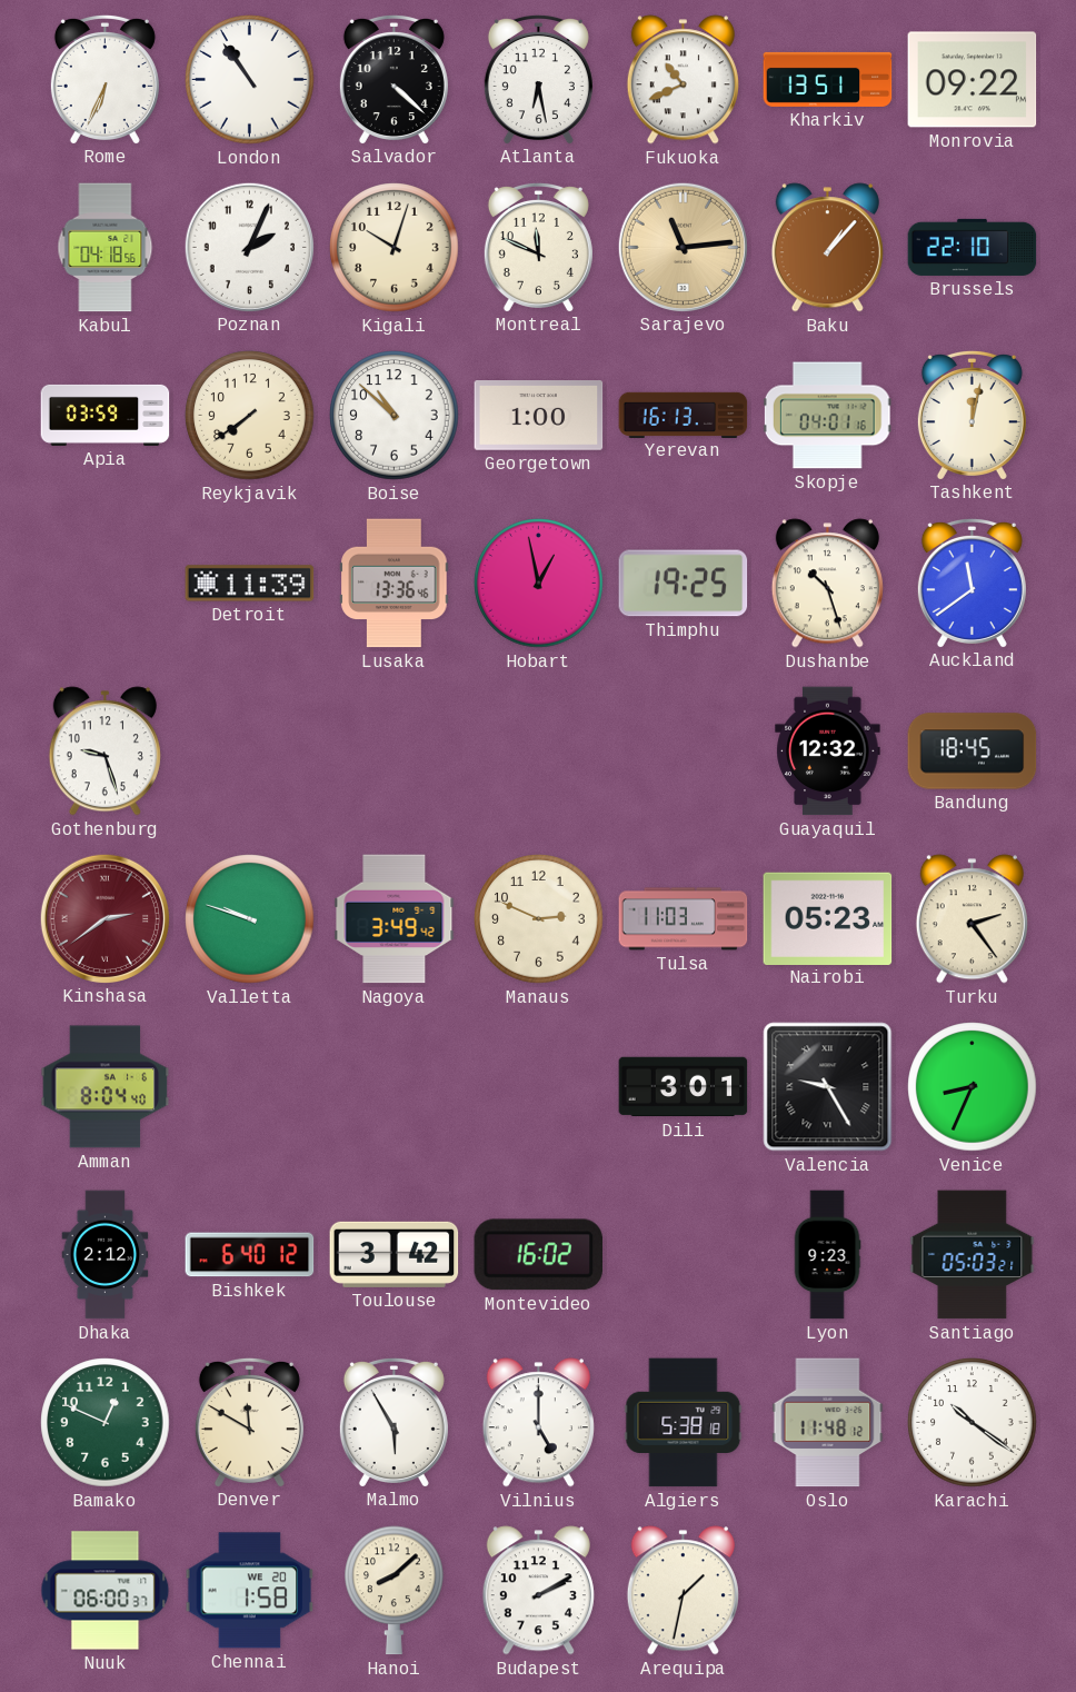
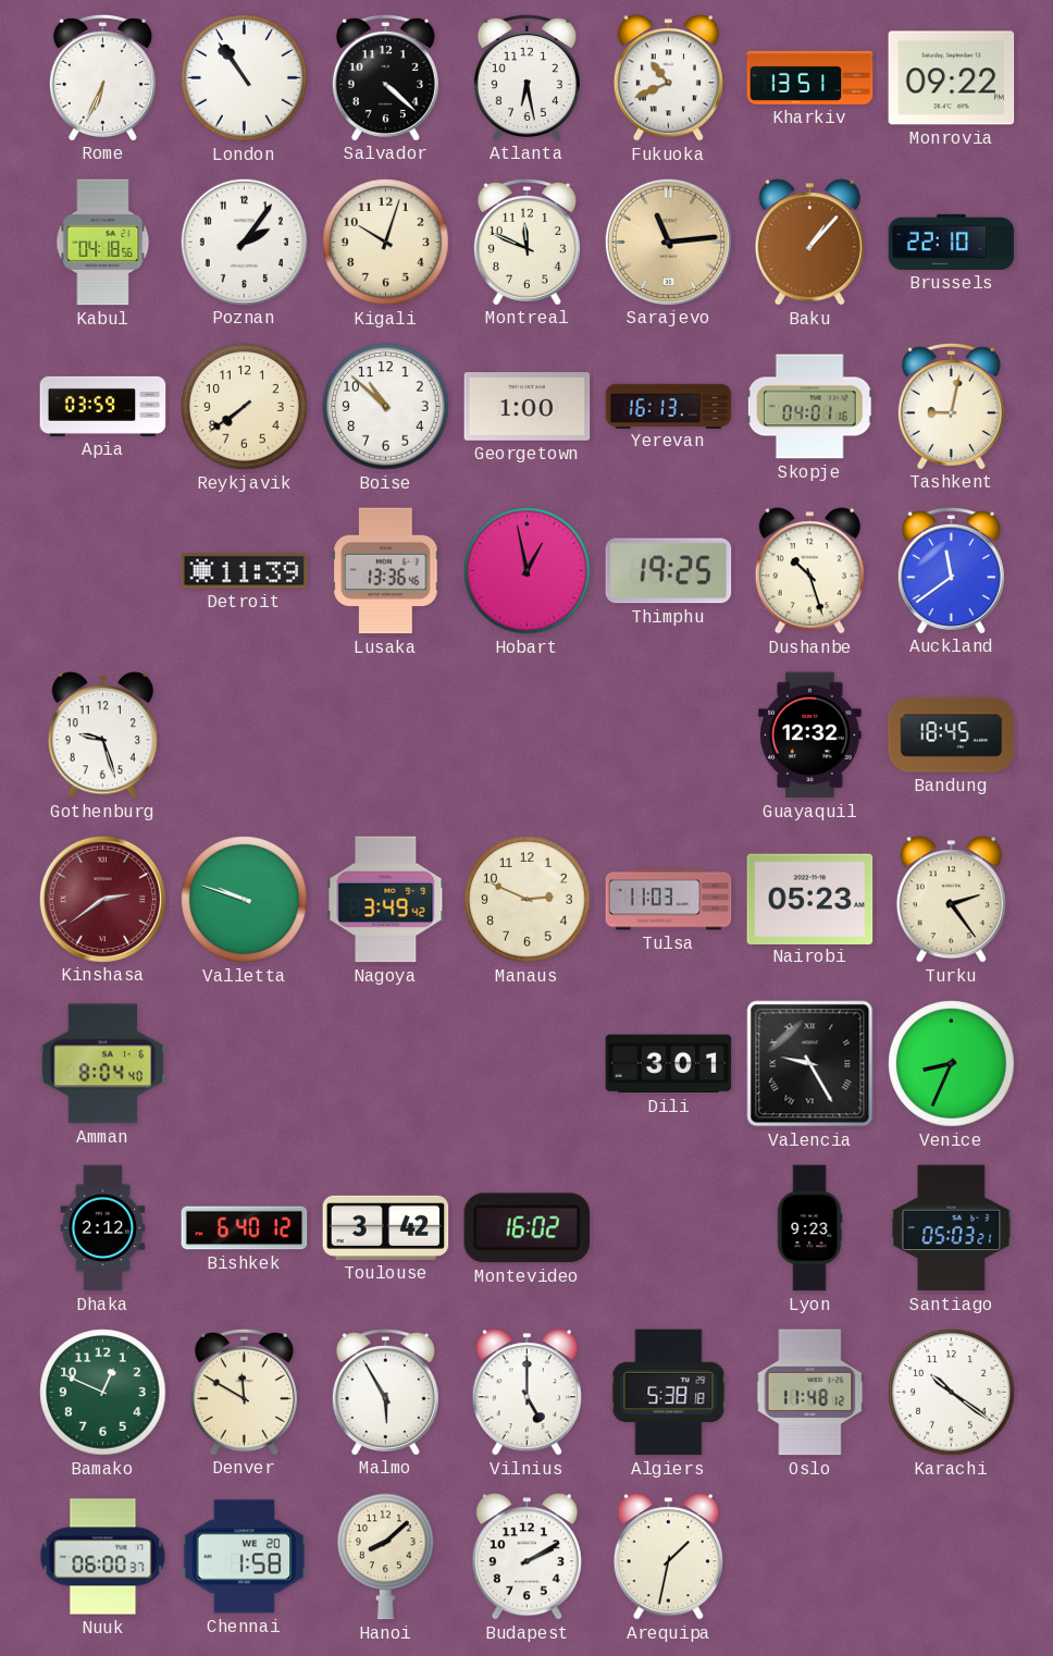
Poznan: 2:04 -> 2:06
Tashkent: 12:02 -> 9:02
